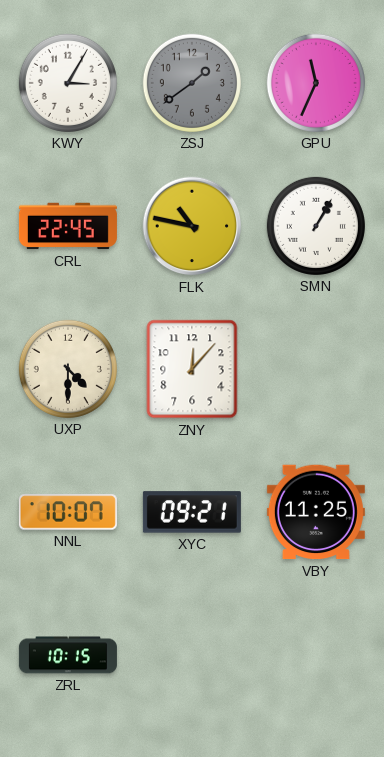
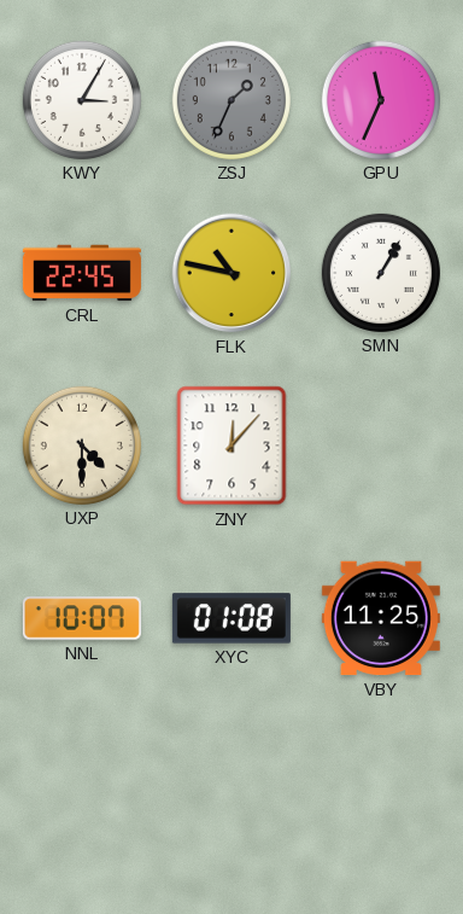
ZSJ: 1:39 -> 1:34
XYC: 09:21 -> 01:08
ZRL: 10:15 -> none
